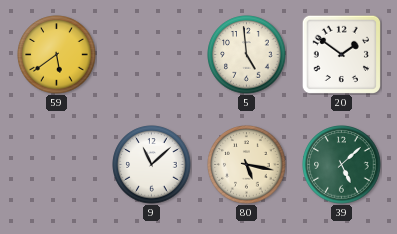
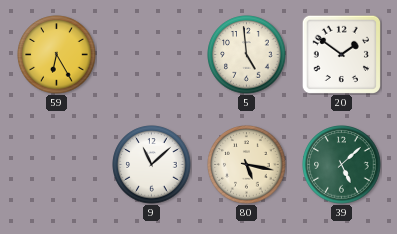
59: 5:39 -> 6:25
